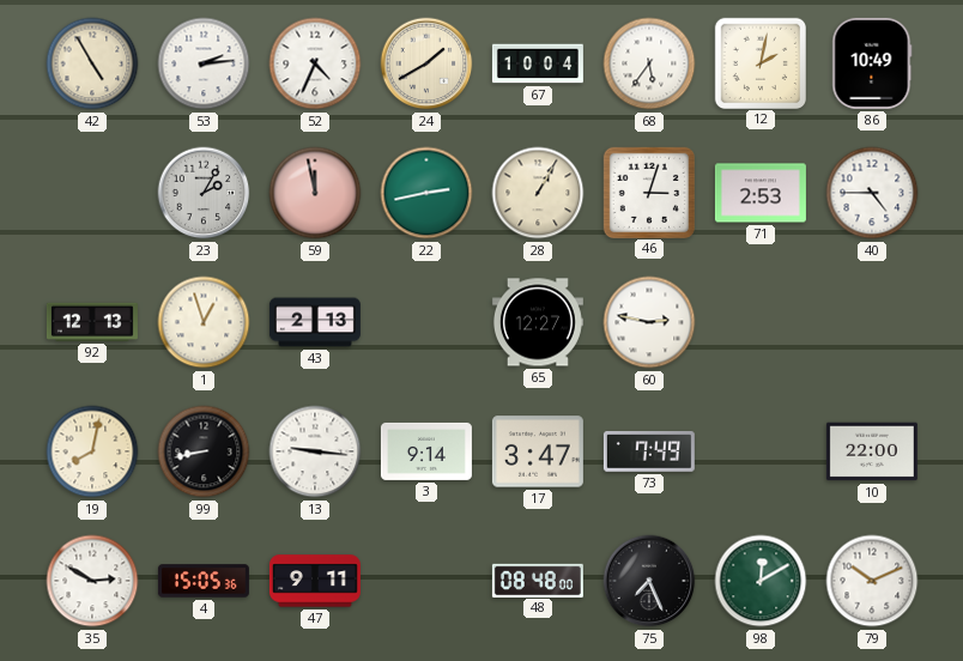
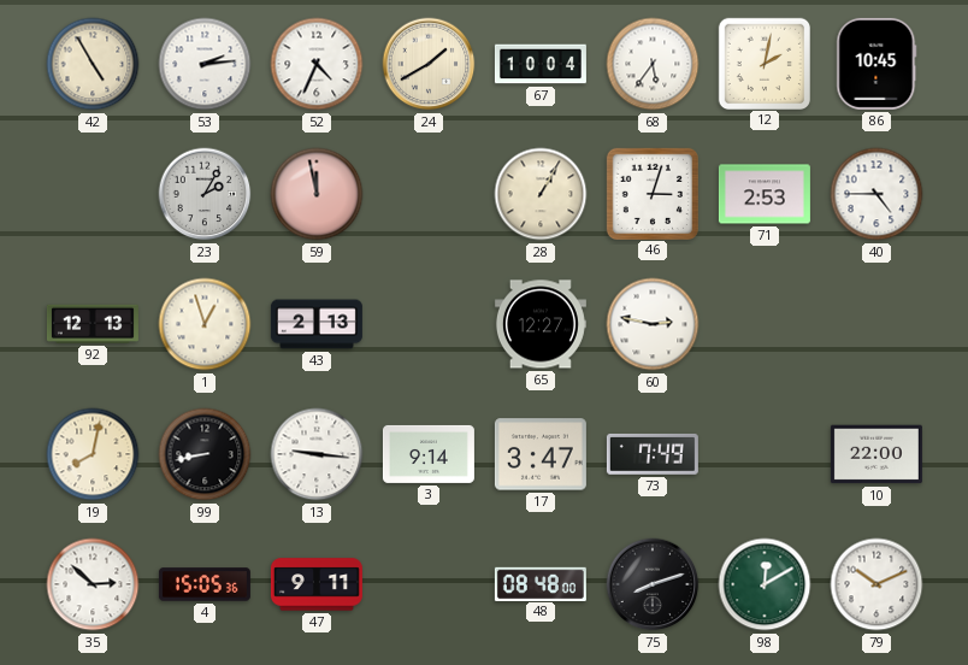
86: 10:49 -> 10:45
22: 2:43 -> none
35: 2:50 -> 2:52
75: 7:26 -> 8:12
